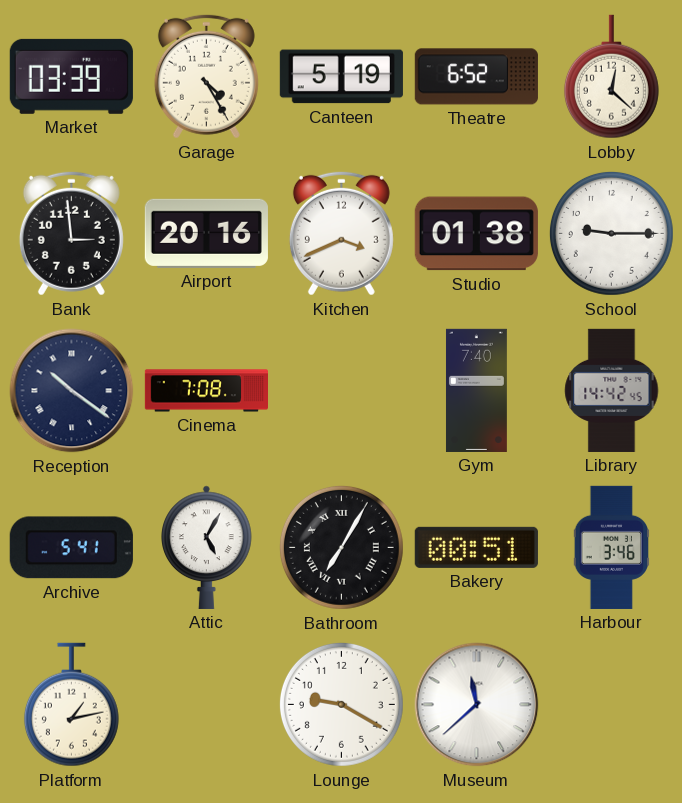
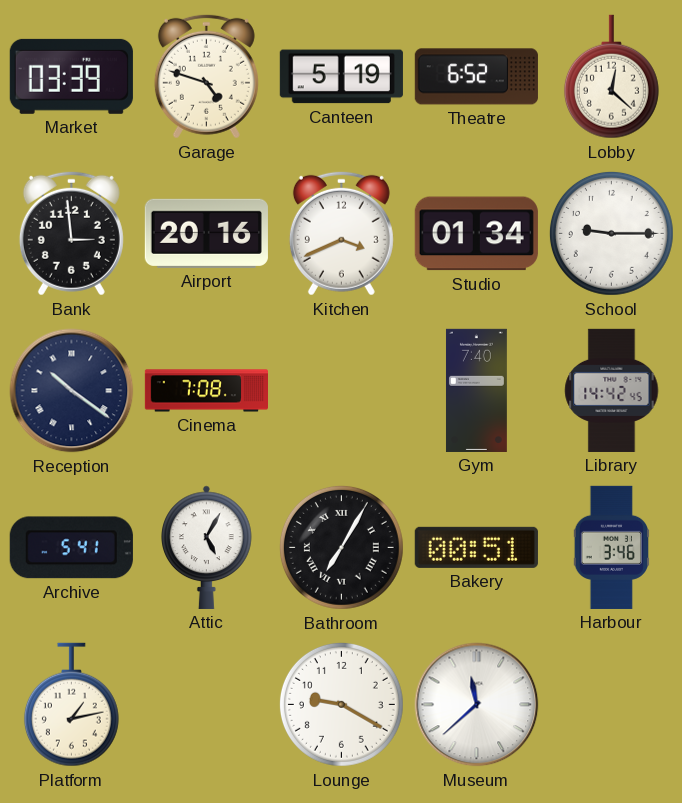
Garage: 4:25 -> 4:48
Studio: 01:38 -> 01:34
